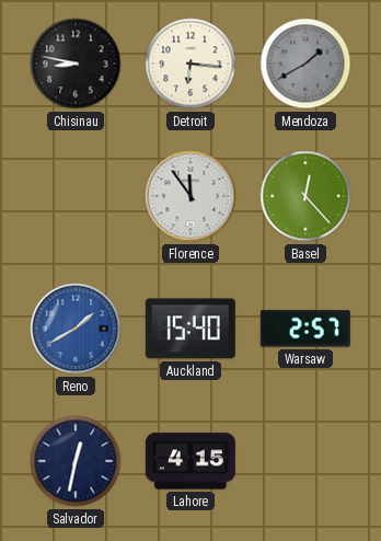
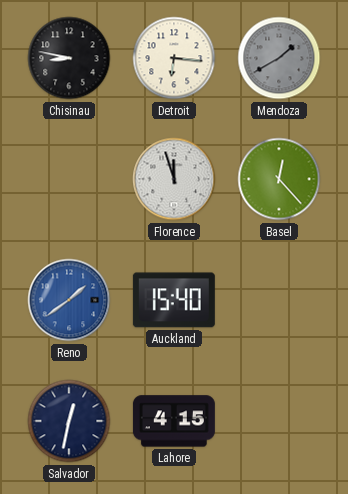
Florence: 11:54 -> 11:57
Reno: 1:40 -> 1:39
Warsaw: 2:57 -> none
